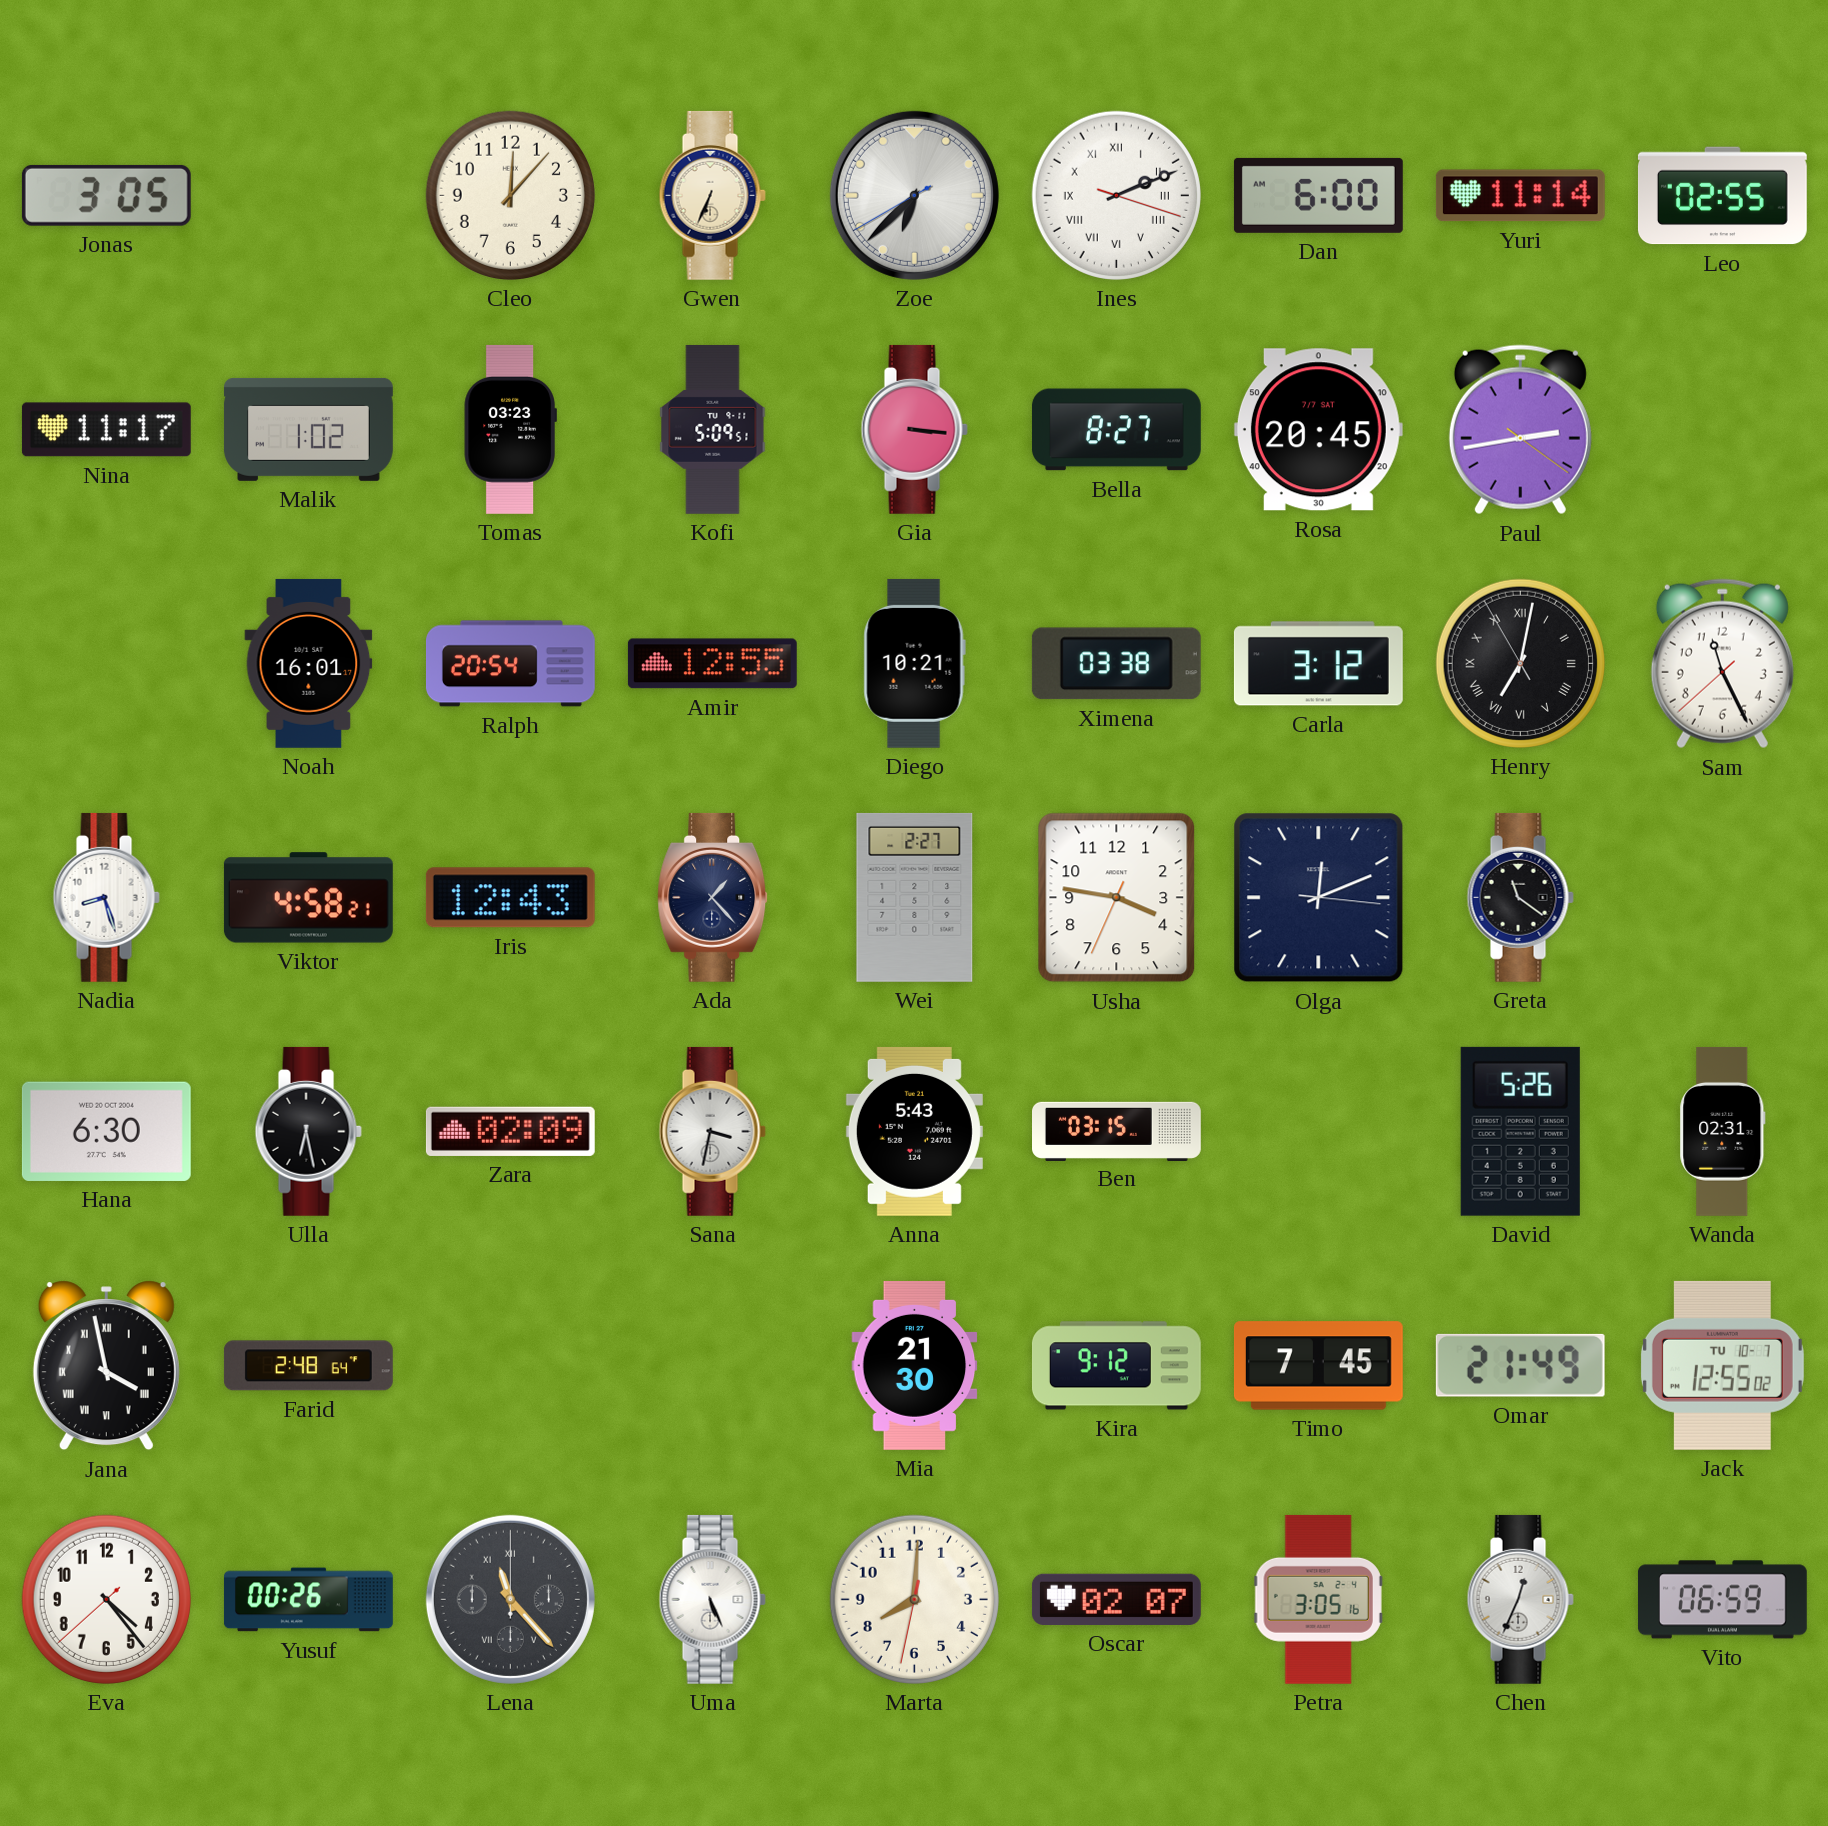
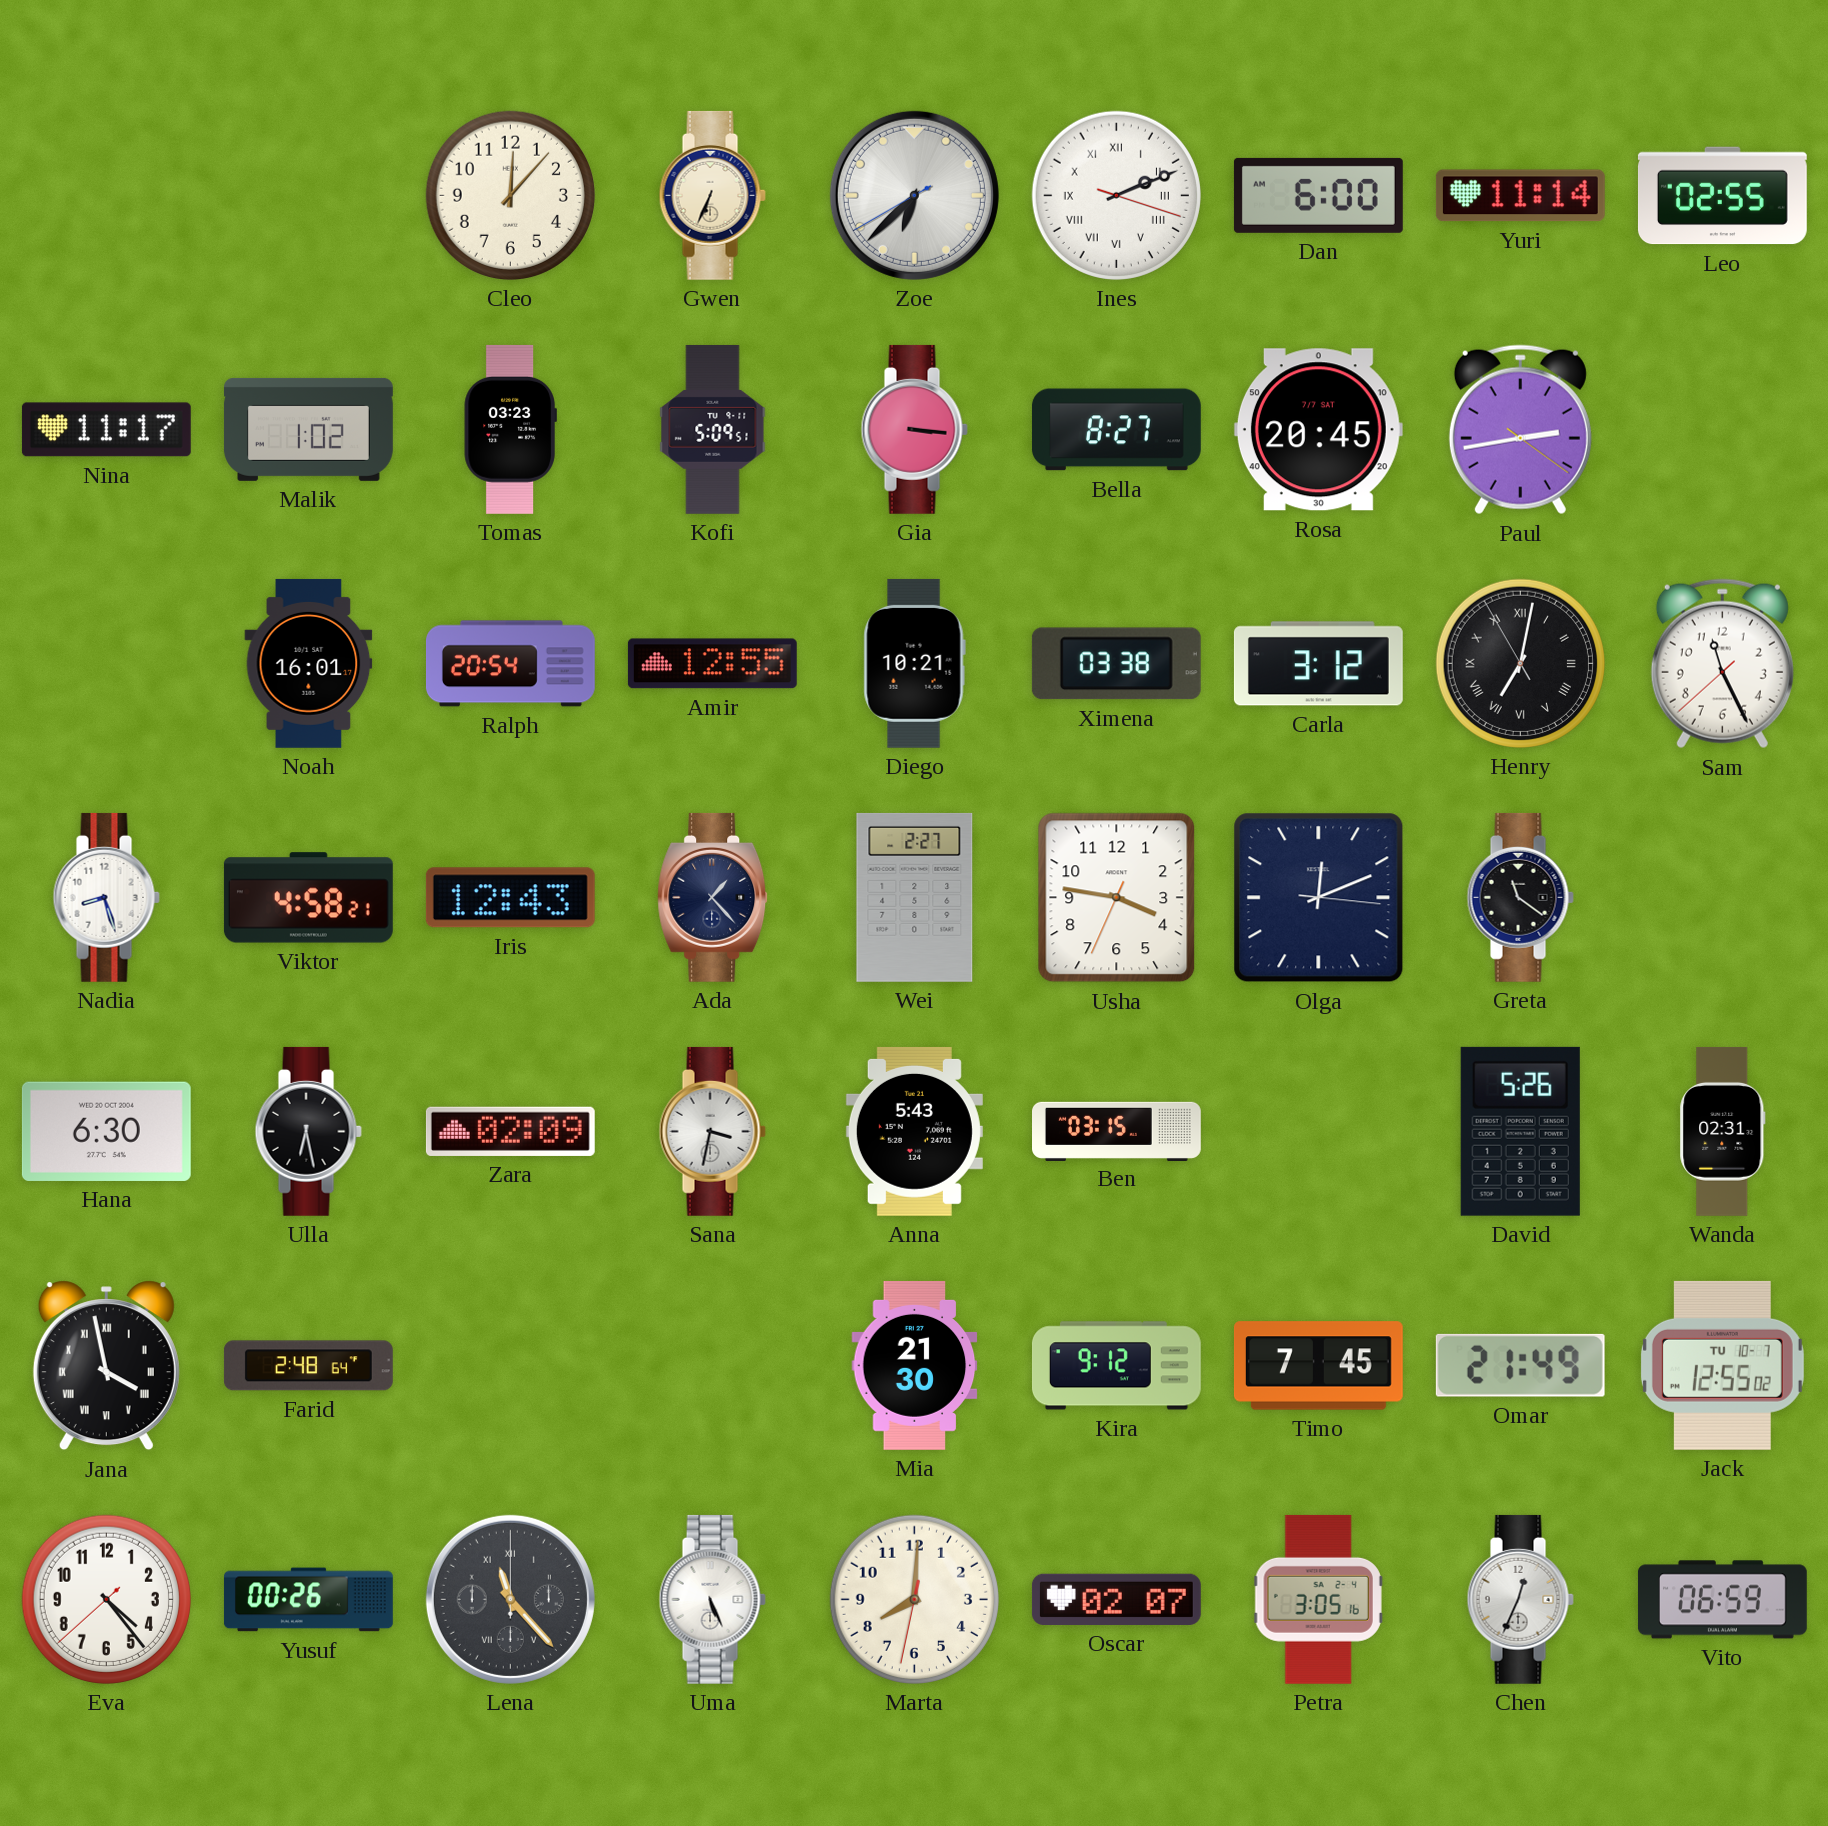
Jonas: 3:05 -> none
